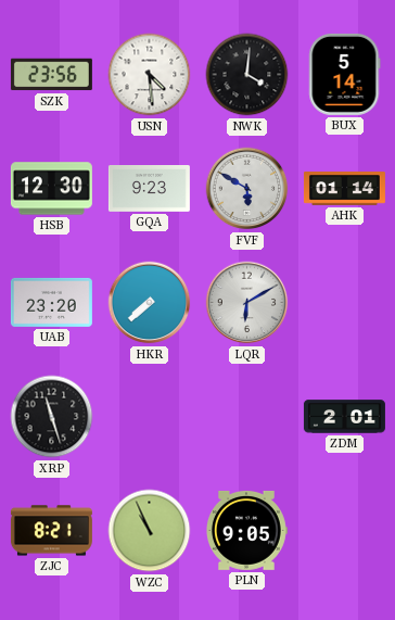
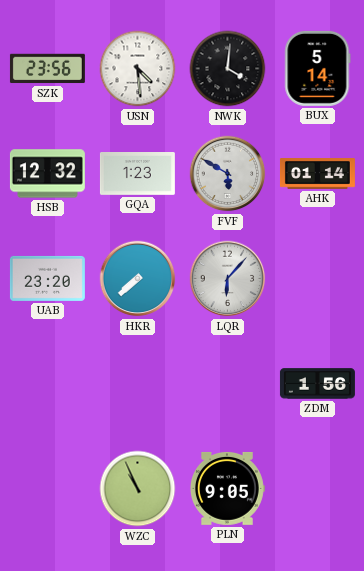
HSB: 12:30 -> 12:32
GQA: 9:23 -> 1:23
LQR: 6:10 -> 6:07
XRP: 11:27 -> none
ZDM: 2:01 -> 1:56
ZJC: 8:21 -> none
